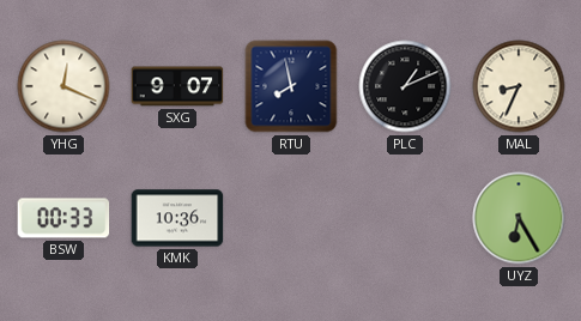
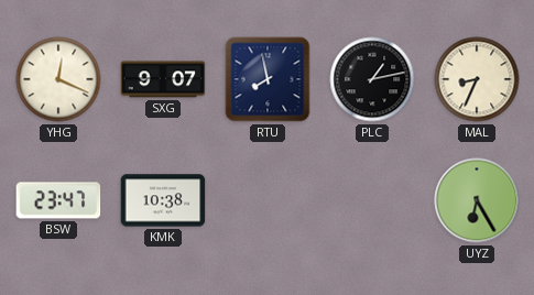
PLC: 1:11 -> 1:13
BSW: 00:33 -> 23:47
KMK: 10:36 -> 10:38
